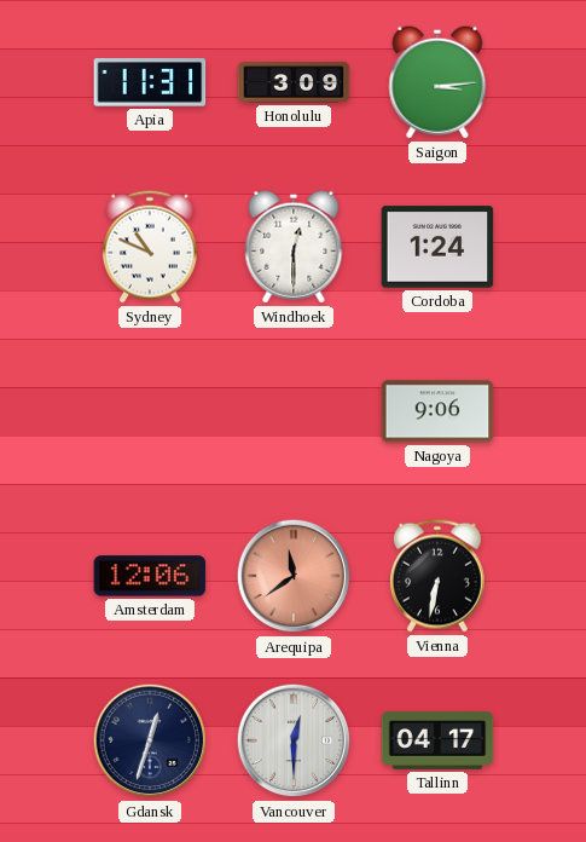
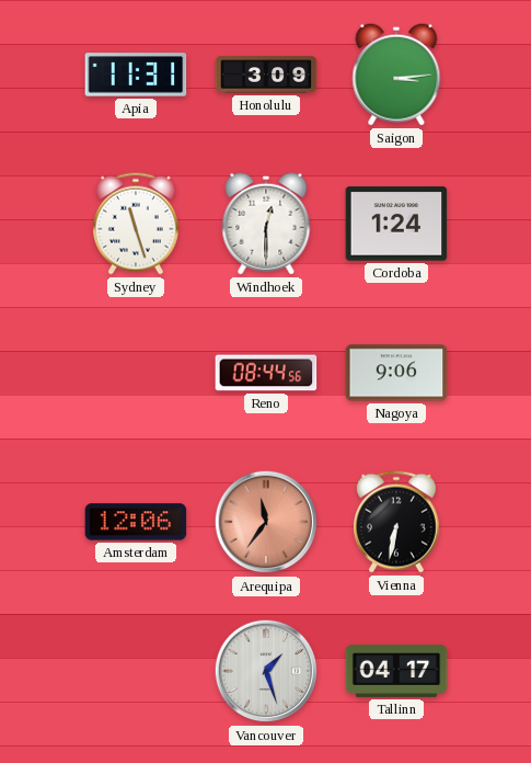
Sydney: 10:49 -> 11:27
Reno: none -> 08:44
Arequipa: 11:39 -> 11:36
Gdansk: 12:33 -> none
Vancouver: 12:30 -> 1:27
